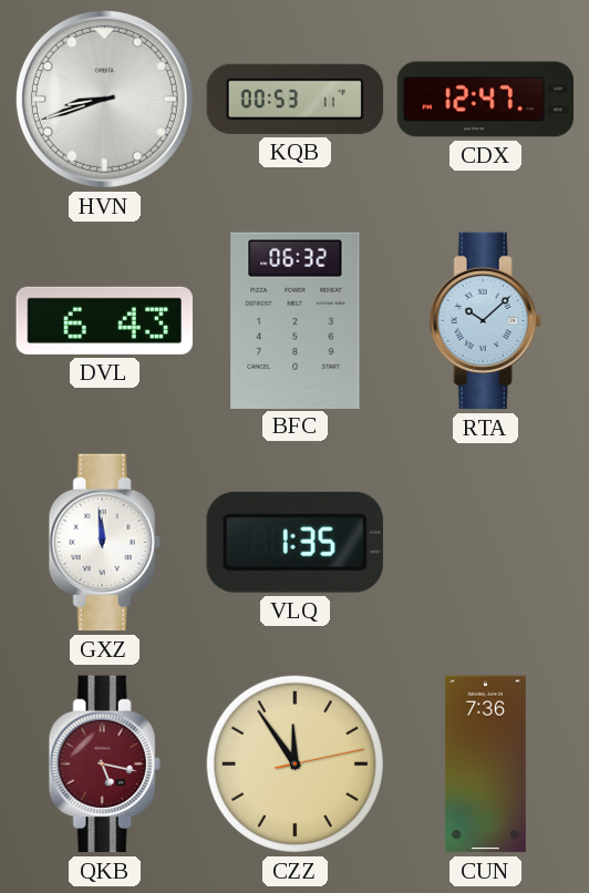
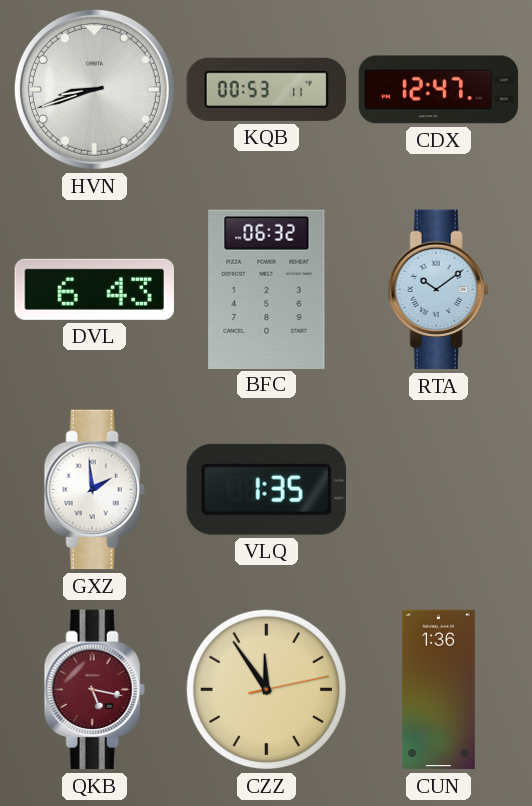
RTA: 10:08 -> 10:09
GXZ: 11:59 -> 1:59
CUN: 7:36 -> 1:36
